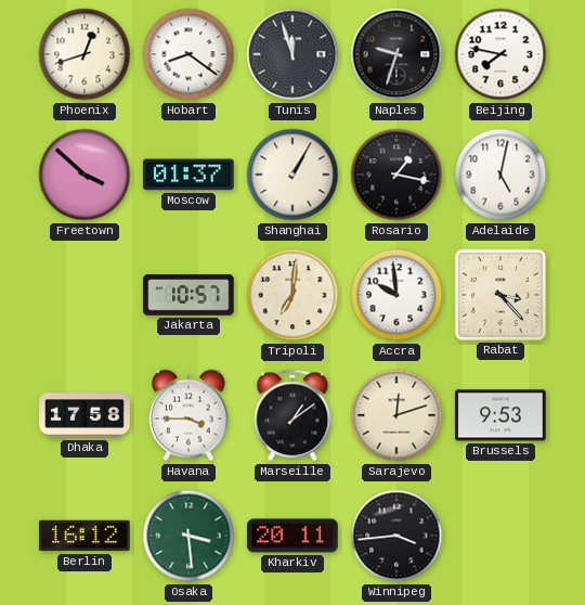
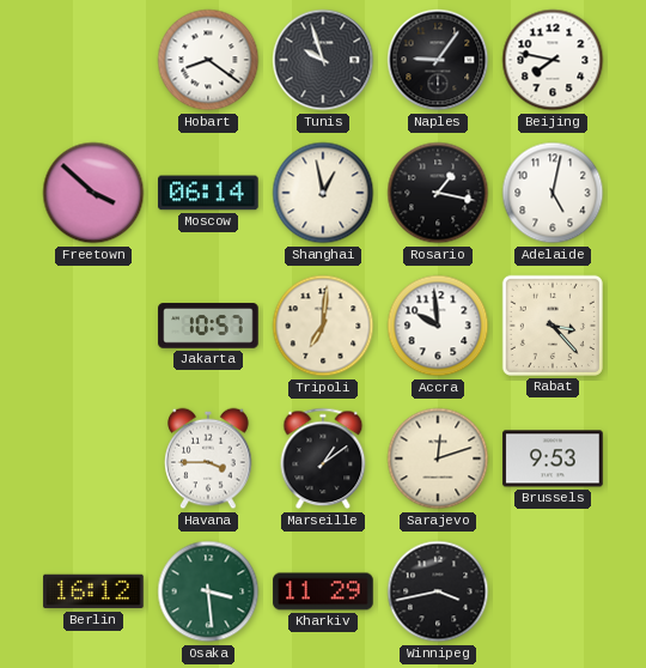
Phoenix: 12:42 -> none
Tunis: 11:57 -> 9:57
Naples: 9:33 -> 9:06
Moscow: 01:37 -> 06:14
Shanghai: 1:05 -> 12:58
Dhaka: 17:58 -> none
Kharkiv: 20:11 -> 11:29
Winnipeg: 3:44 -> 3:43
